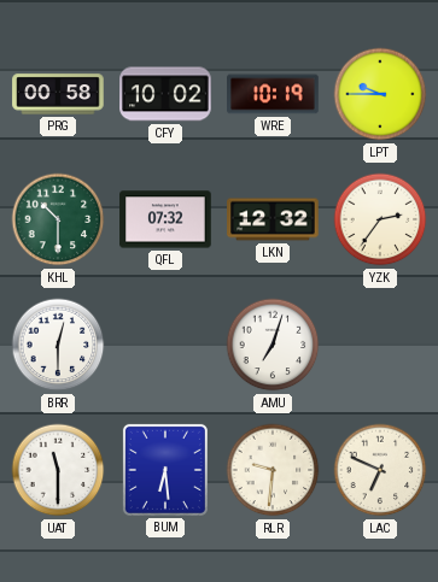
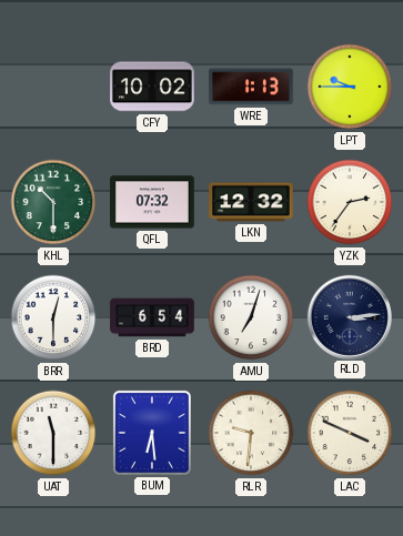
PRG: 00:58 -> none
WRE: 10:19 -> 1:13
BRD: none -> 6:54
RLD: none -> 3:14
LAC: 6:49 -> 3:49
